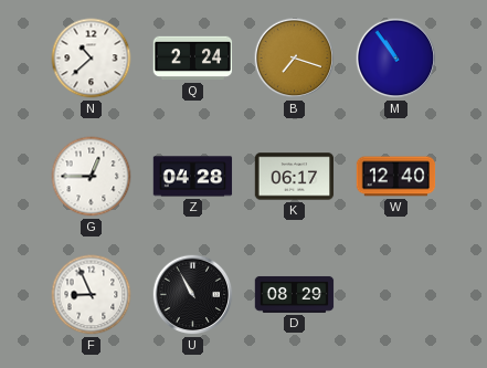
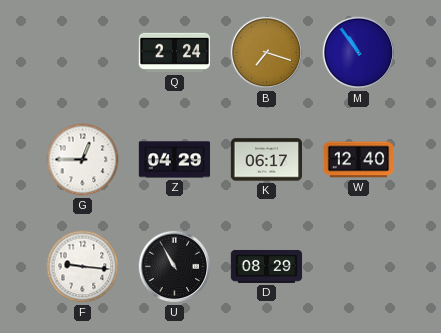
N: 10:38 -> none
Z: 04:28 -> 04:29
F: 8:56 -> 9:16
